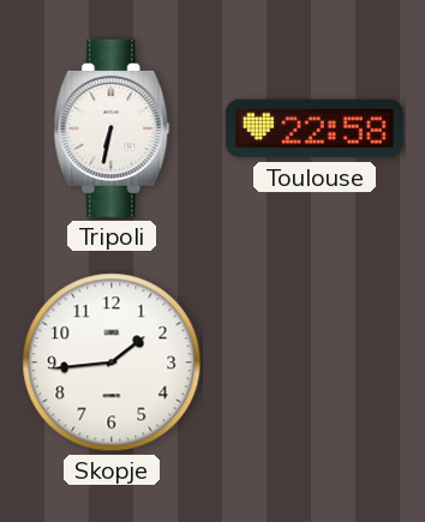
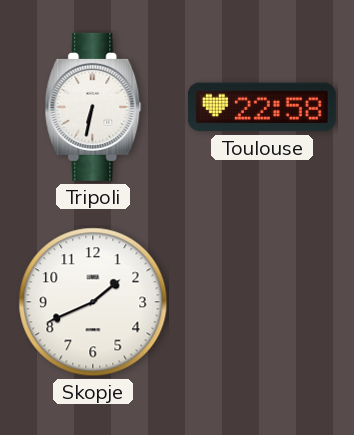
Skopje: 1:44 -> 1:41
